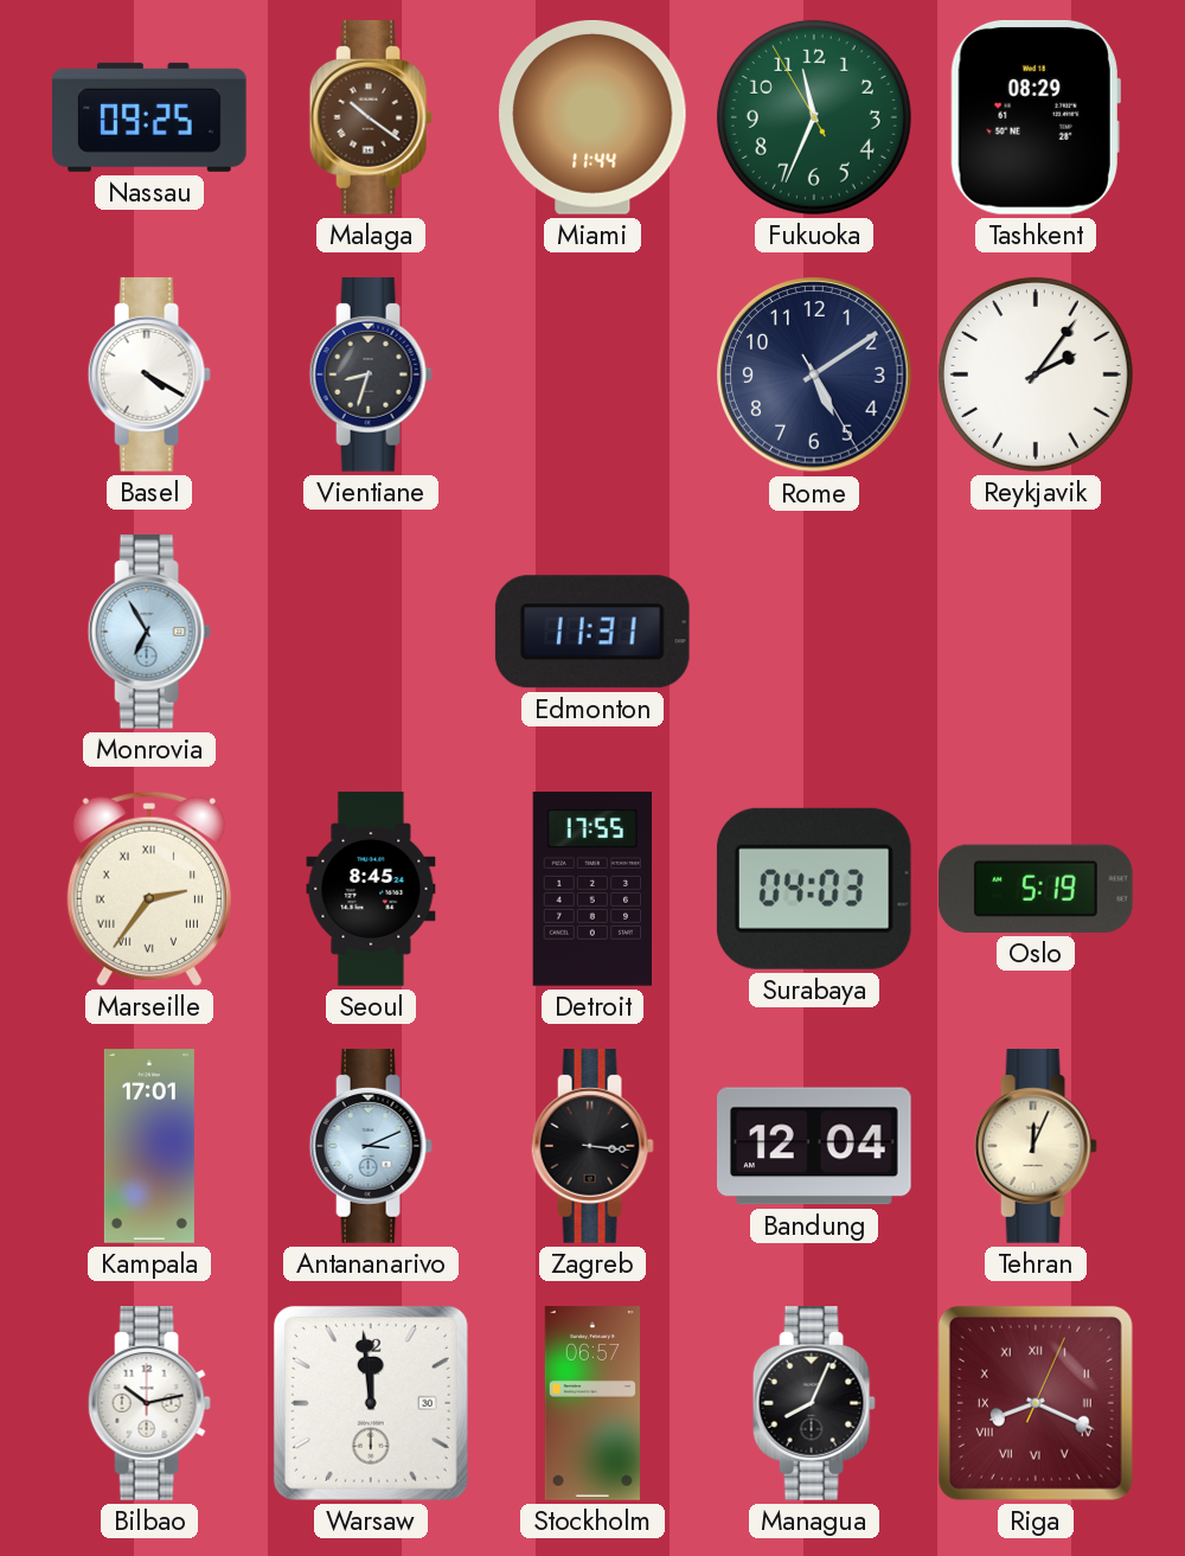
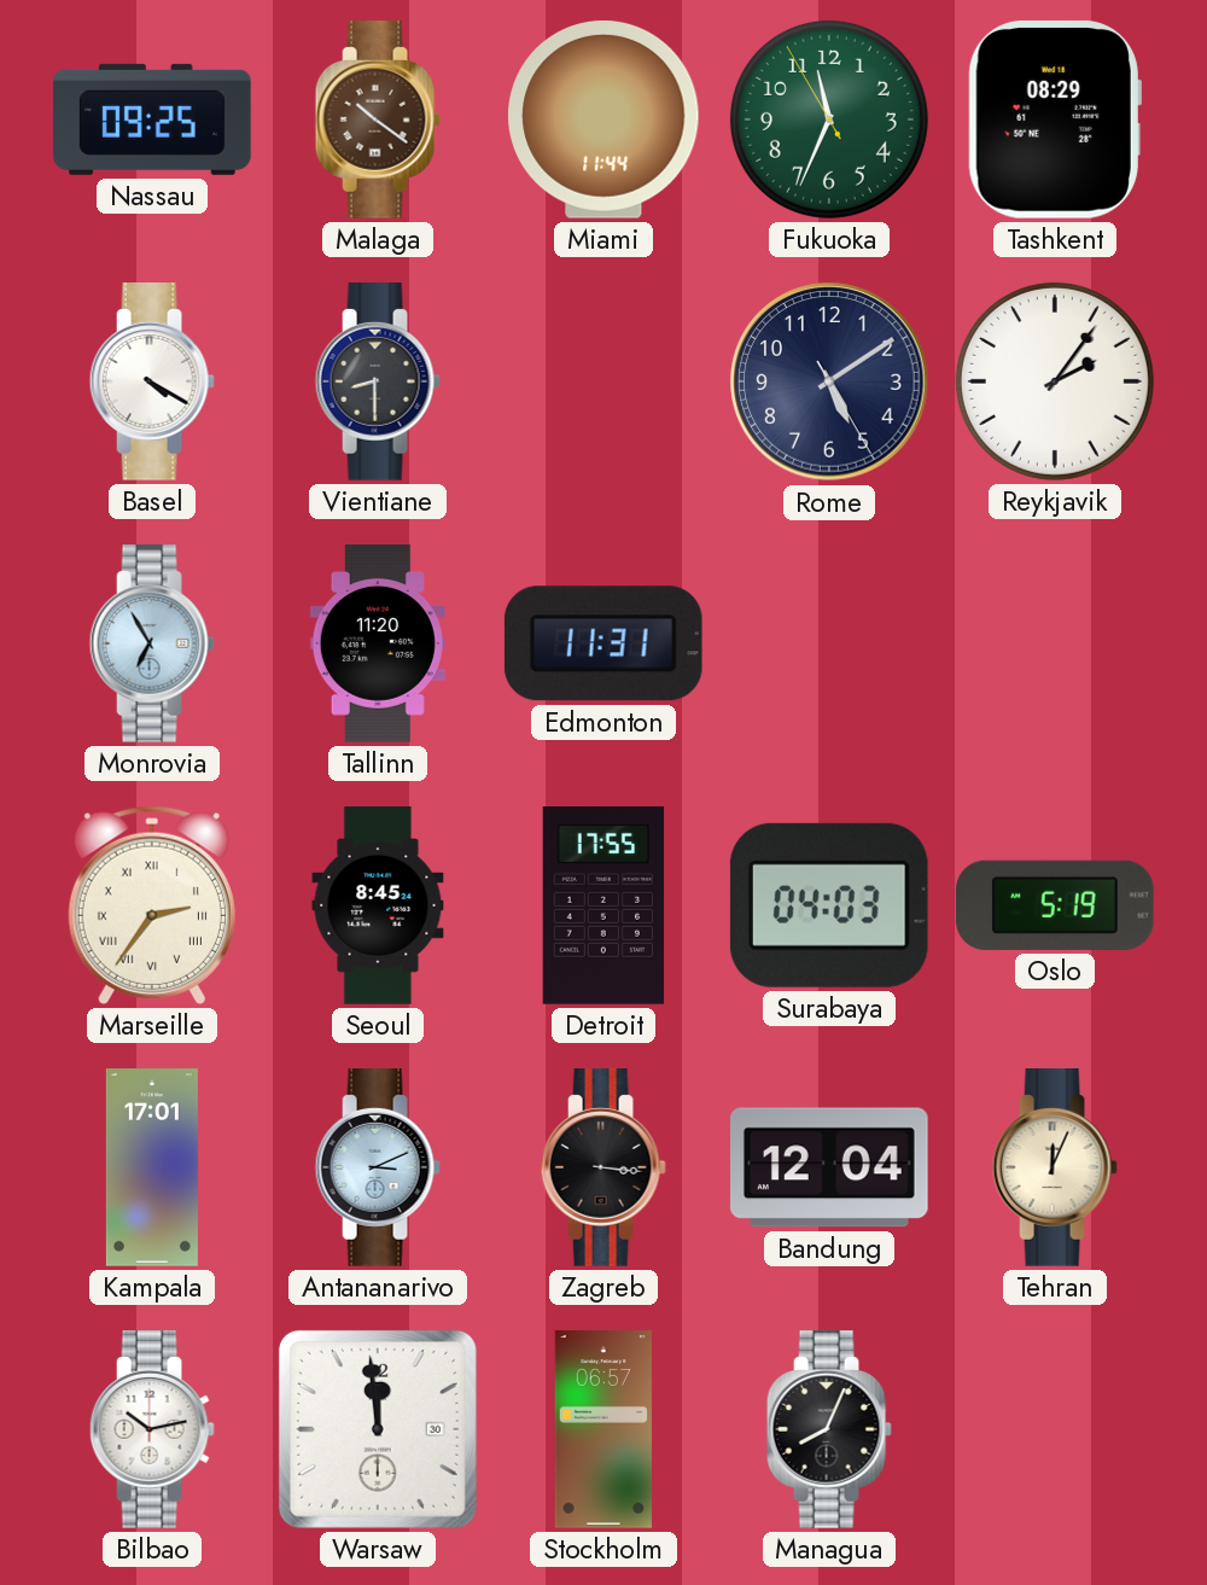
Vientiane: 8:33 -> 8:30
Tallinn: none -> 11:20
Riga: 8:19 -> none
